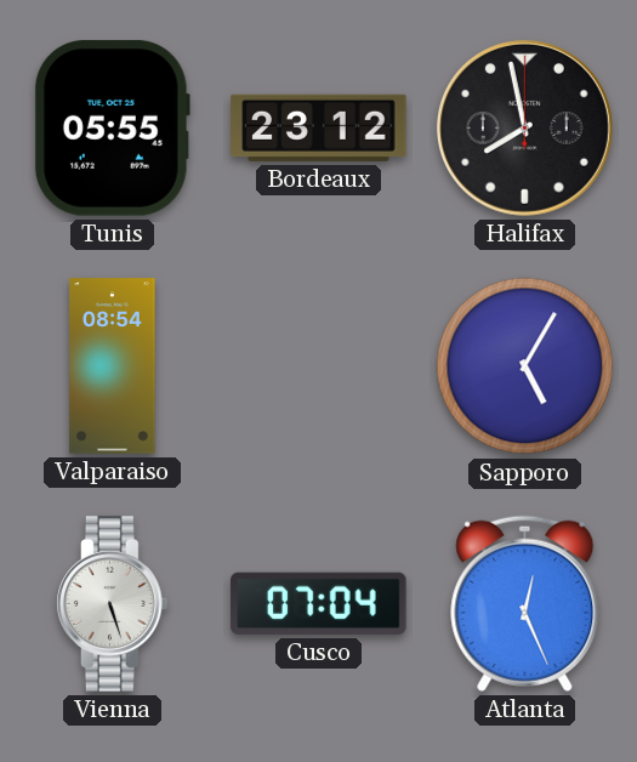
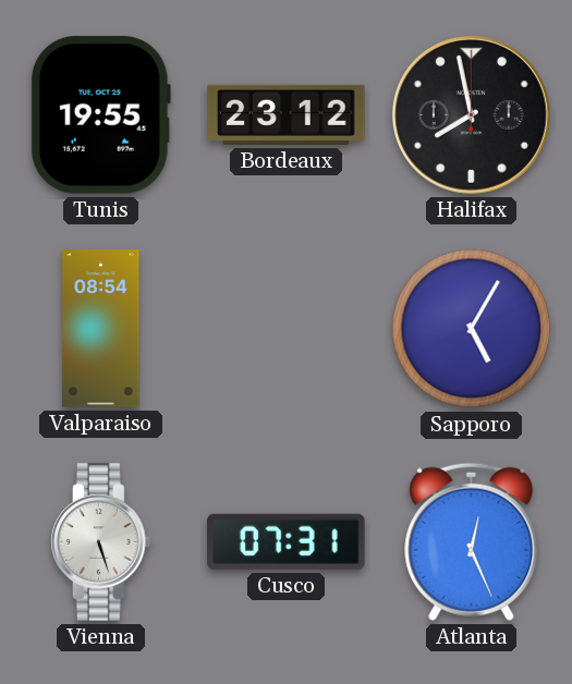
Tunis: 05:55 -> 19:55
Cusco: 07:04 -> 07:31
